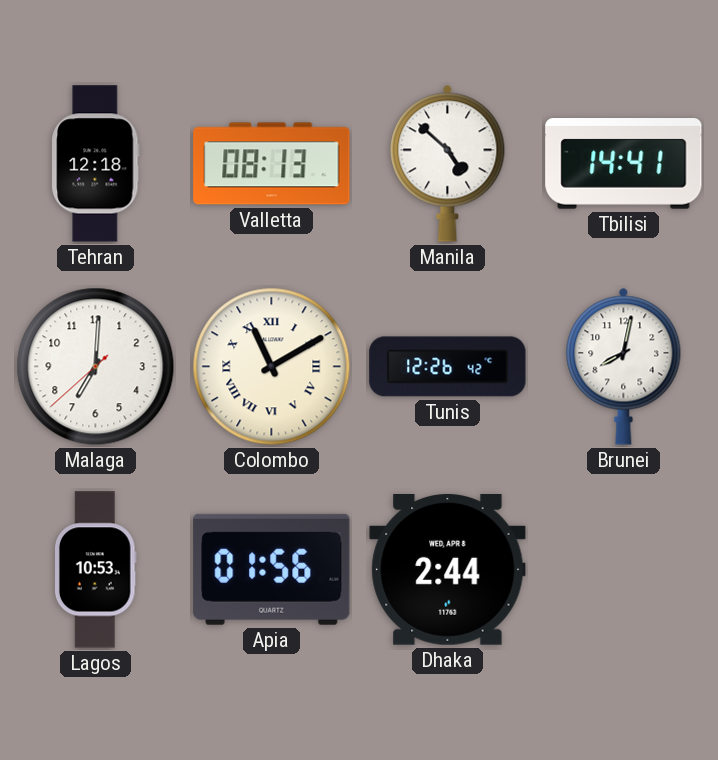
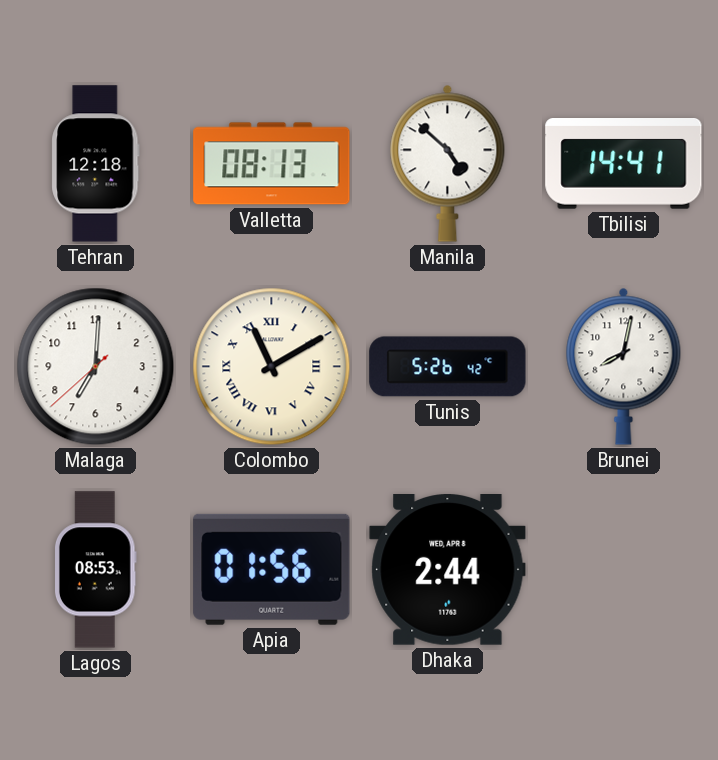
Tunis: 12:26 -> 5:26
Lagos: 10:53 -> 08:53
